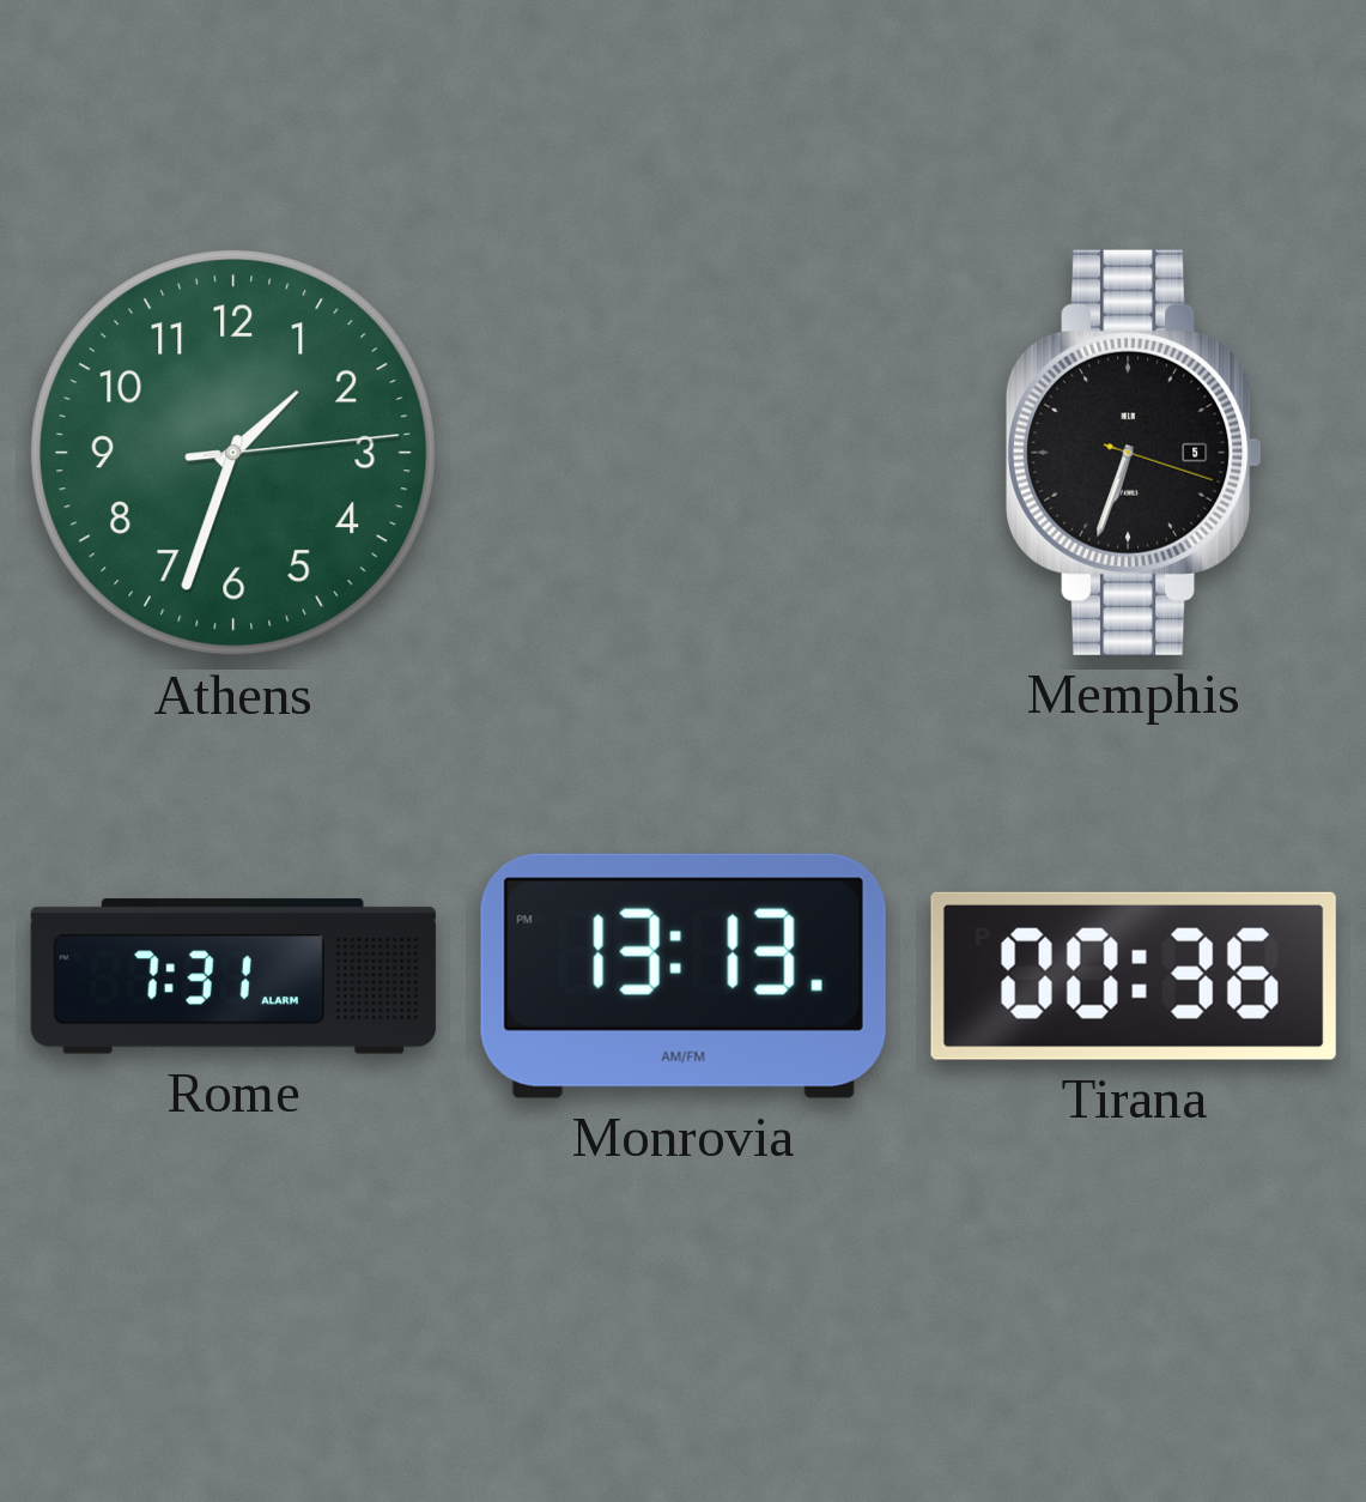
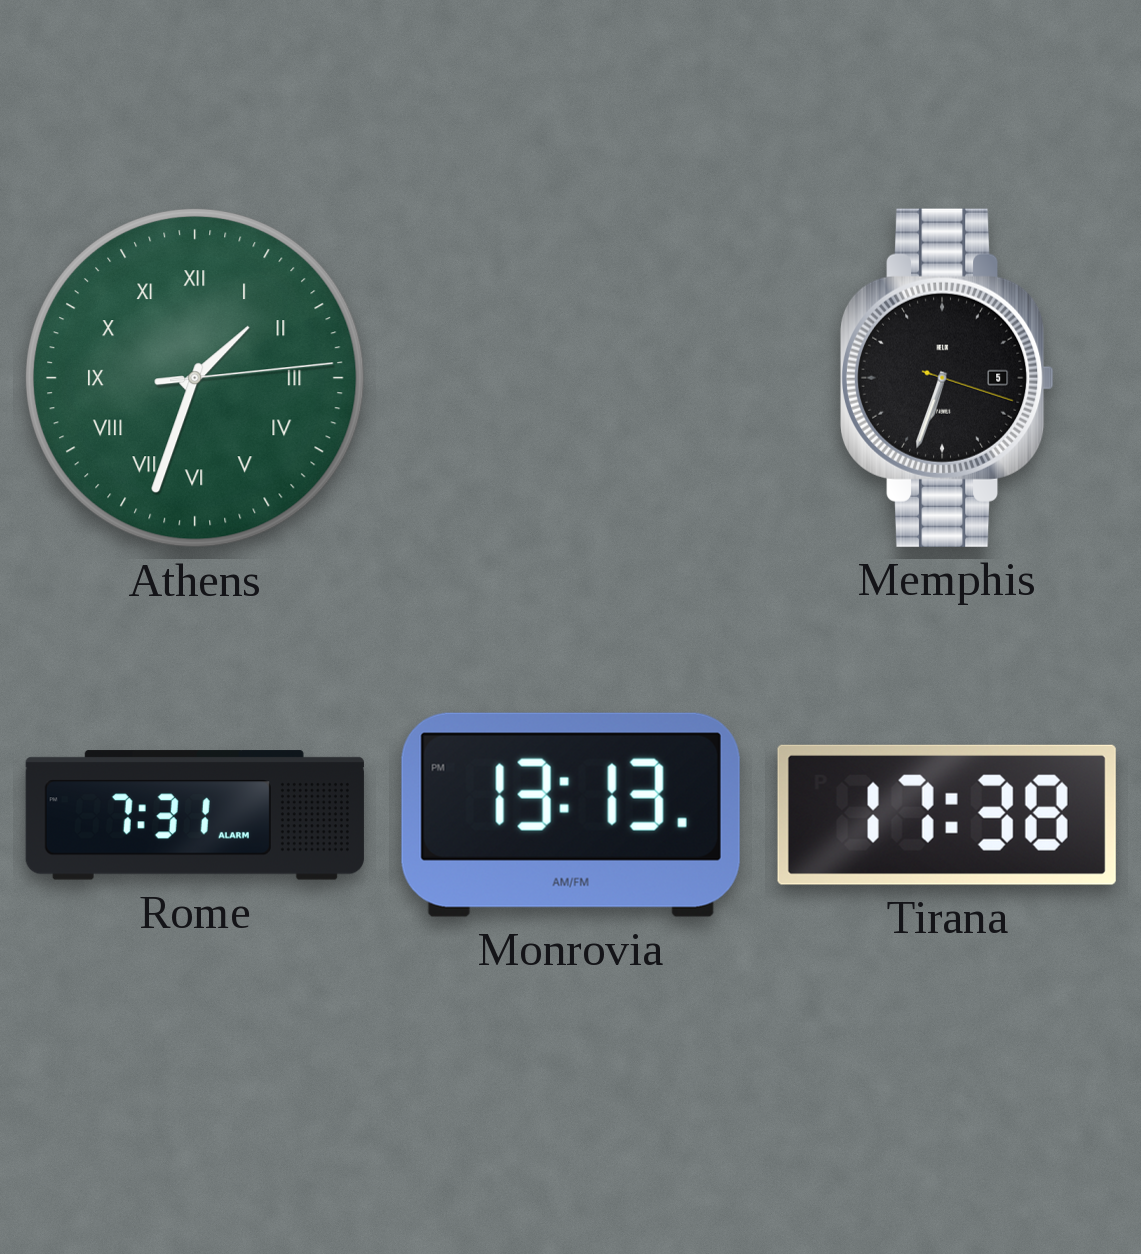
Athens numerals: Arabic -> Roman
Tirana: 00:36 -> 17:38
